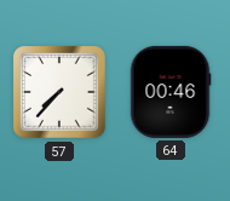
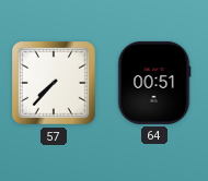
64: 00:46 -> 00:51
